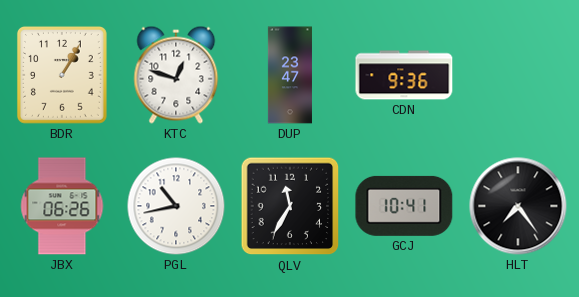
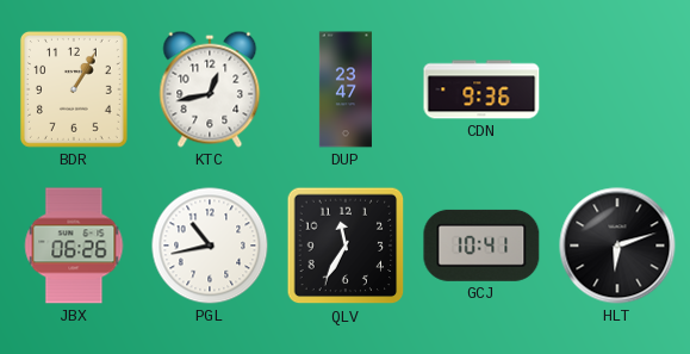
KTC: 12:48 -> 12:43
HLT: 7:24 -> 6:12
